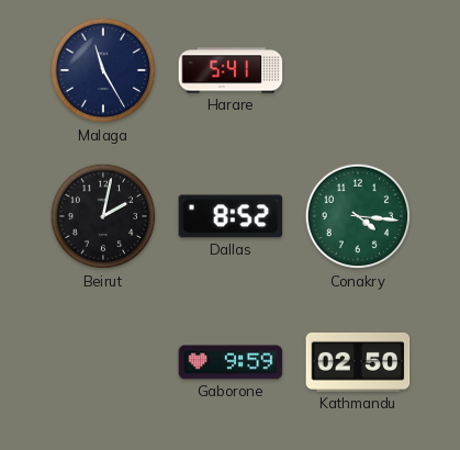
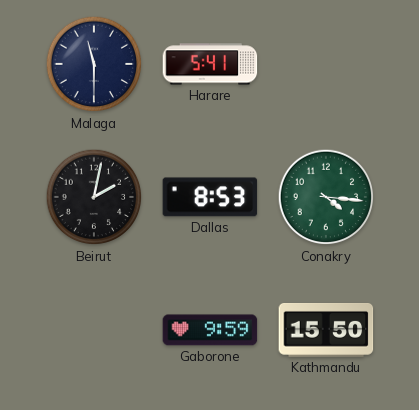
Malaga: 11:25 -> 11:30
Dallas: 8:52 -> 8:53
Kathmandu: 02:50 -> 15:50
